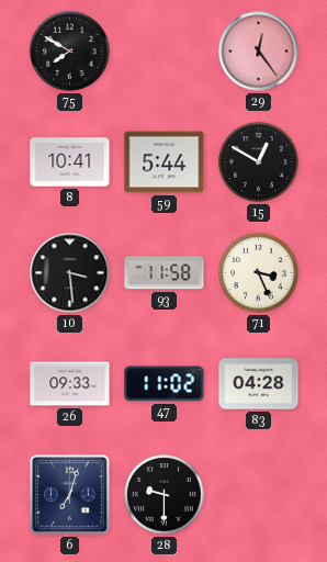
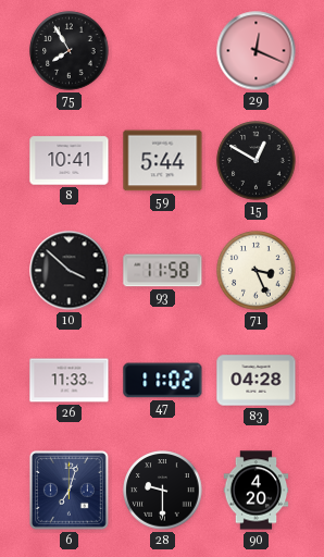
75: 7:50 -> 7:55
29: 12:24 -> 12:19
10: 3:29 -> 3:52
26: 09:33 -> 11:33
90: none -> 4:20
